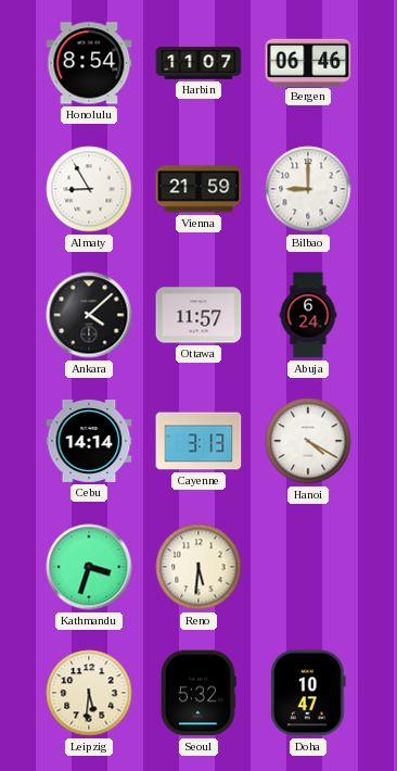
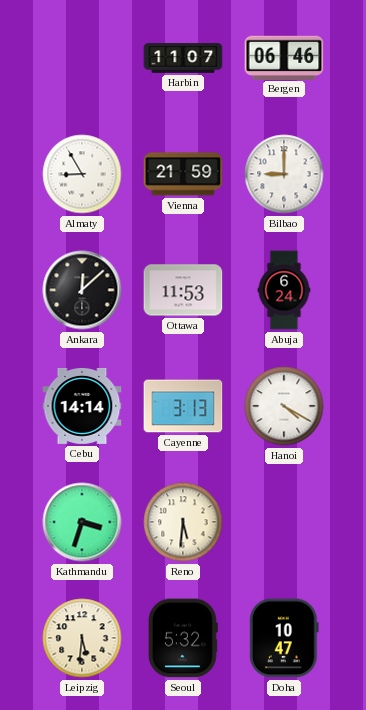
Honolulu: 8:54 -> none
Ankara: 4:08 -> 12:08
Ottawa: 11:57 -> 11:53
